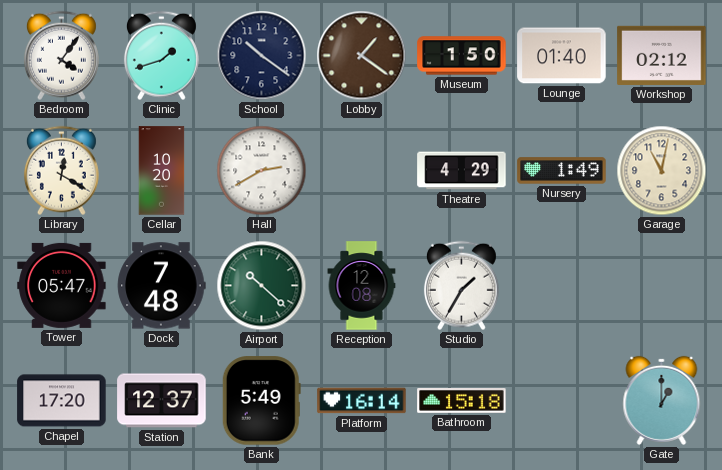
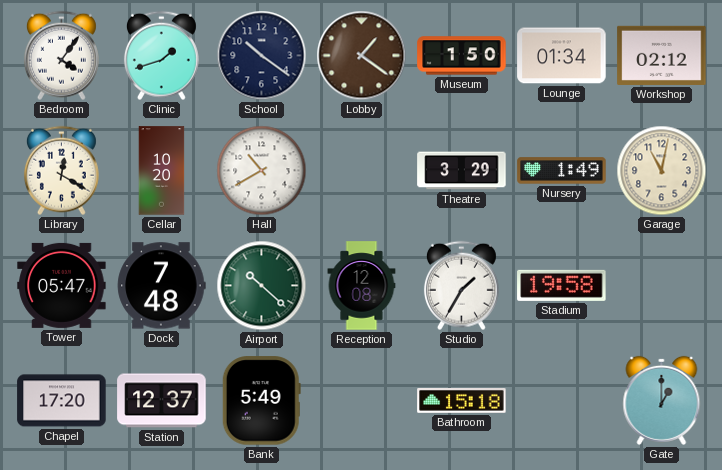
Lounge: 01:40 -> 01:34
Hall: 2:40 -> 10:40
Theatre: 4:29 -> 3:29
Stadium: none -> 19:58
Platform: 16:14 -> none
